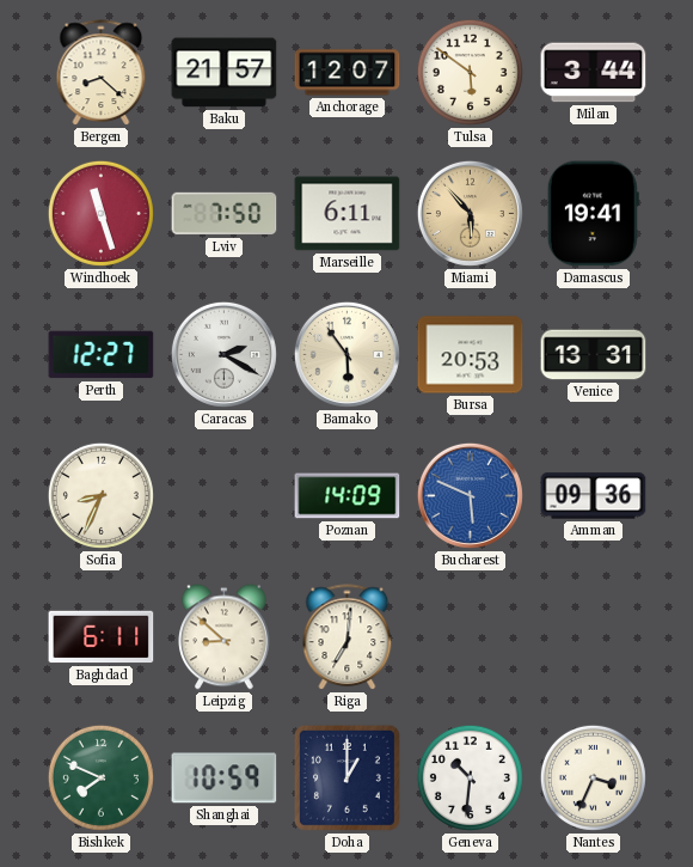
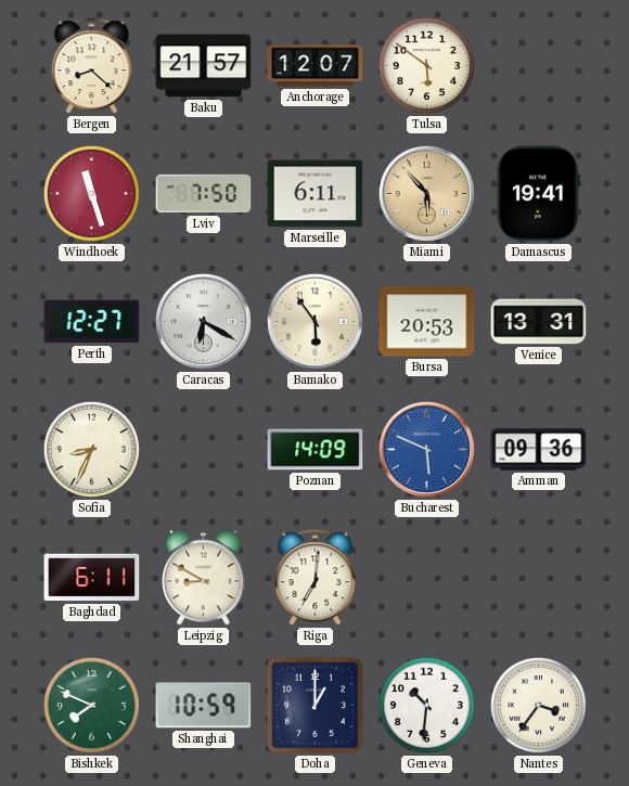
Milan: 3:44 -> none
Caracas: 2:20 -> 6:20
Leipzig: 8:52 -> 8:50
Nantes: 3:34 -> 3:36
